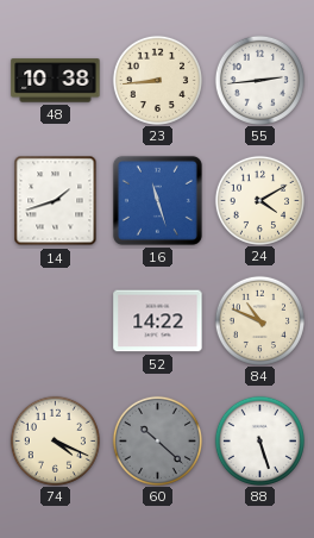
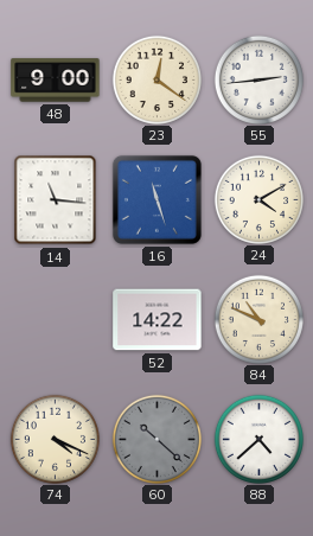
48: 10:38 -> 9:00
23: 8:44 -> 12:21
14: 1:42 -> 11:16
88: 5:27 -> 4:38
